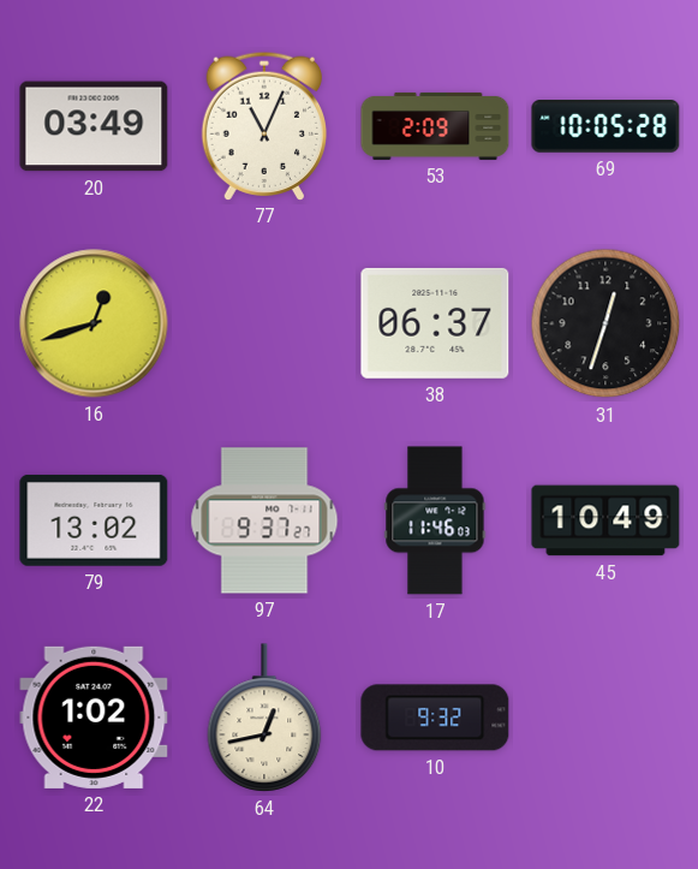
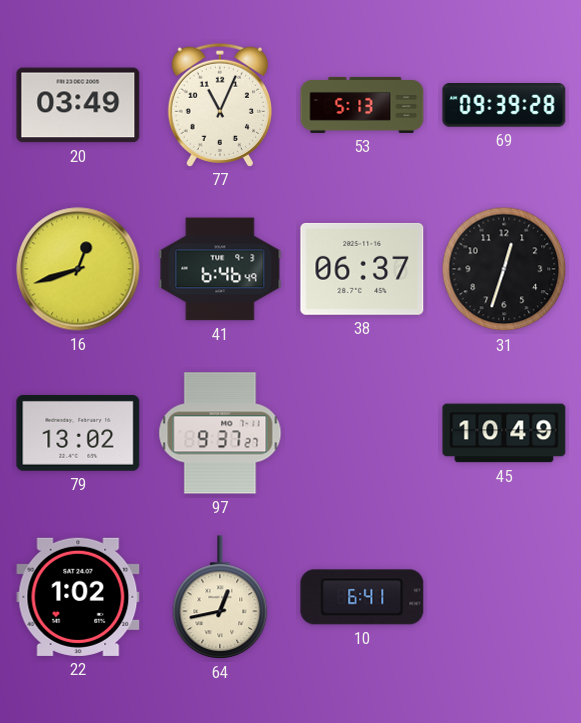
53: 2:09 -> 5:13
69: 10:05 -> 09:39
41: none -> 6:46
17: 11:46 -> none
10: 9:32 -> 6:41
